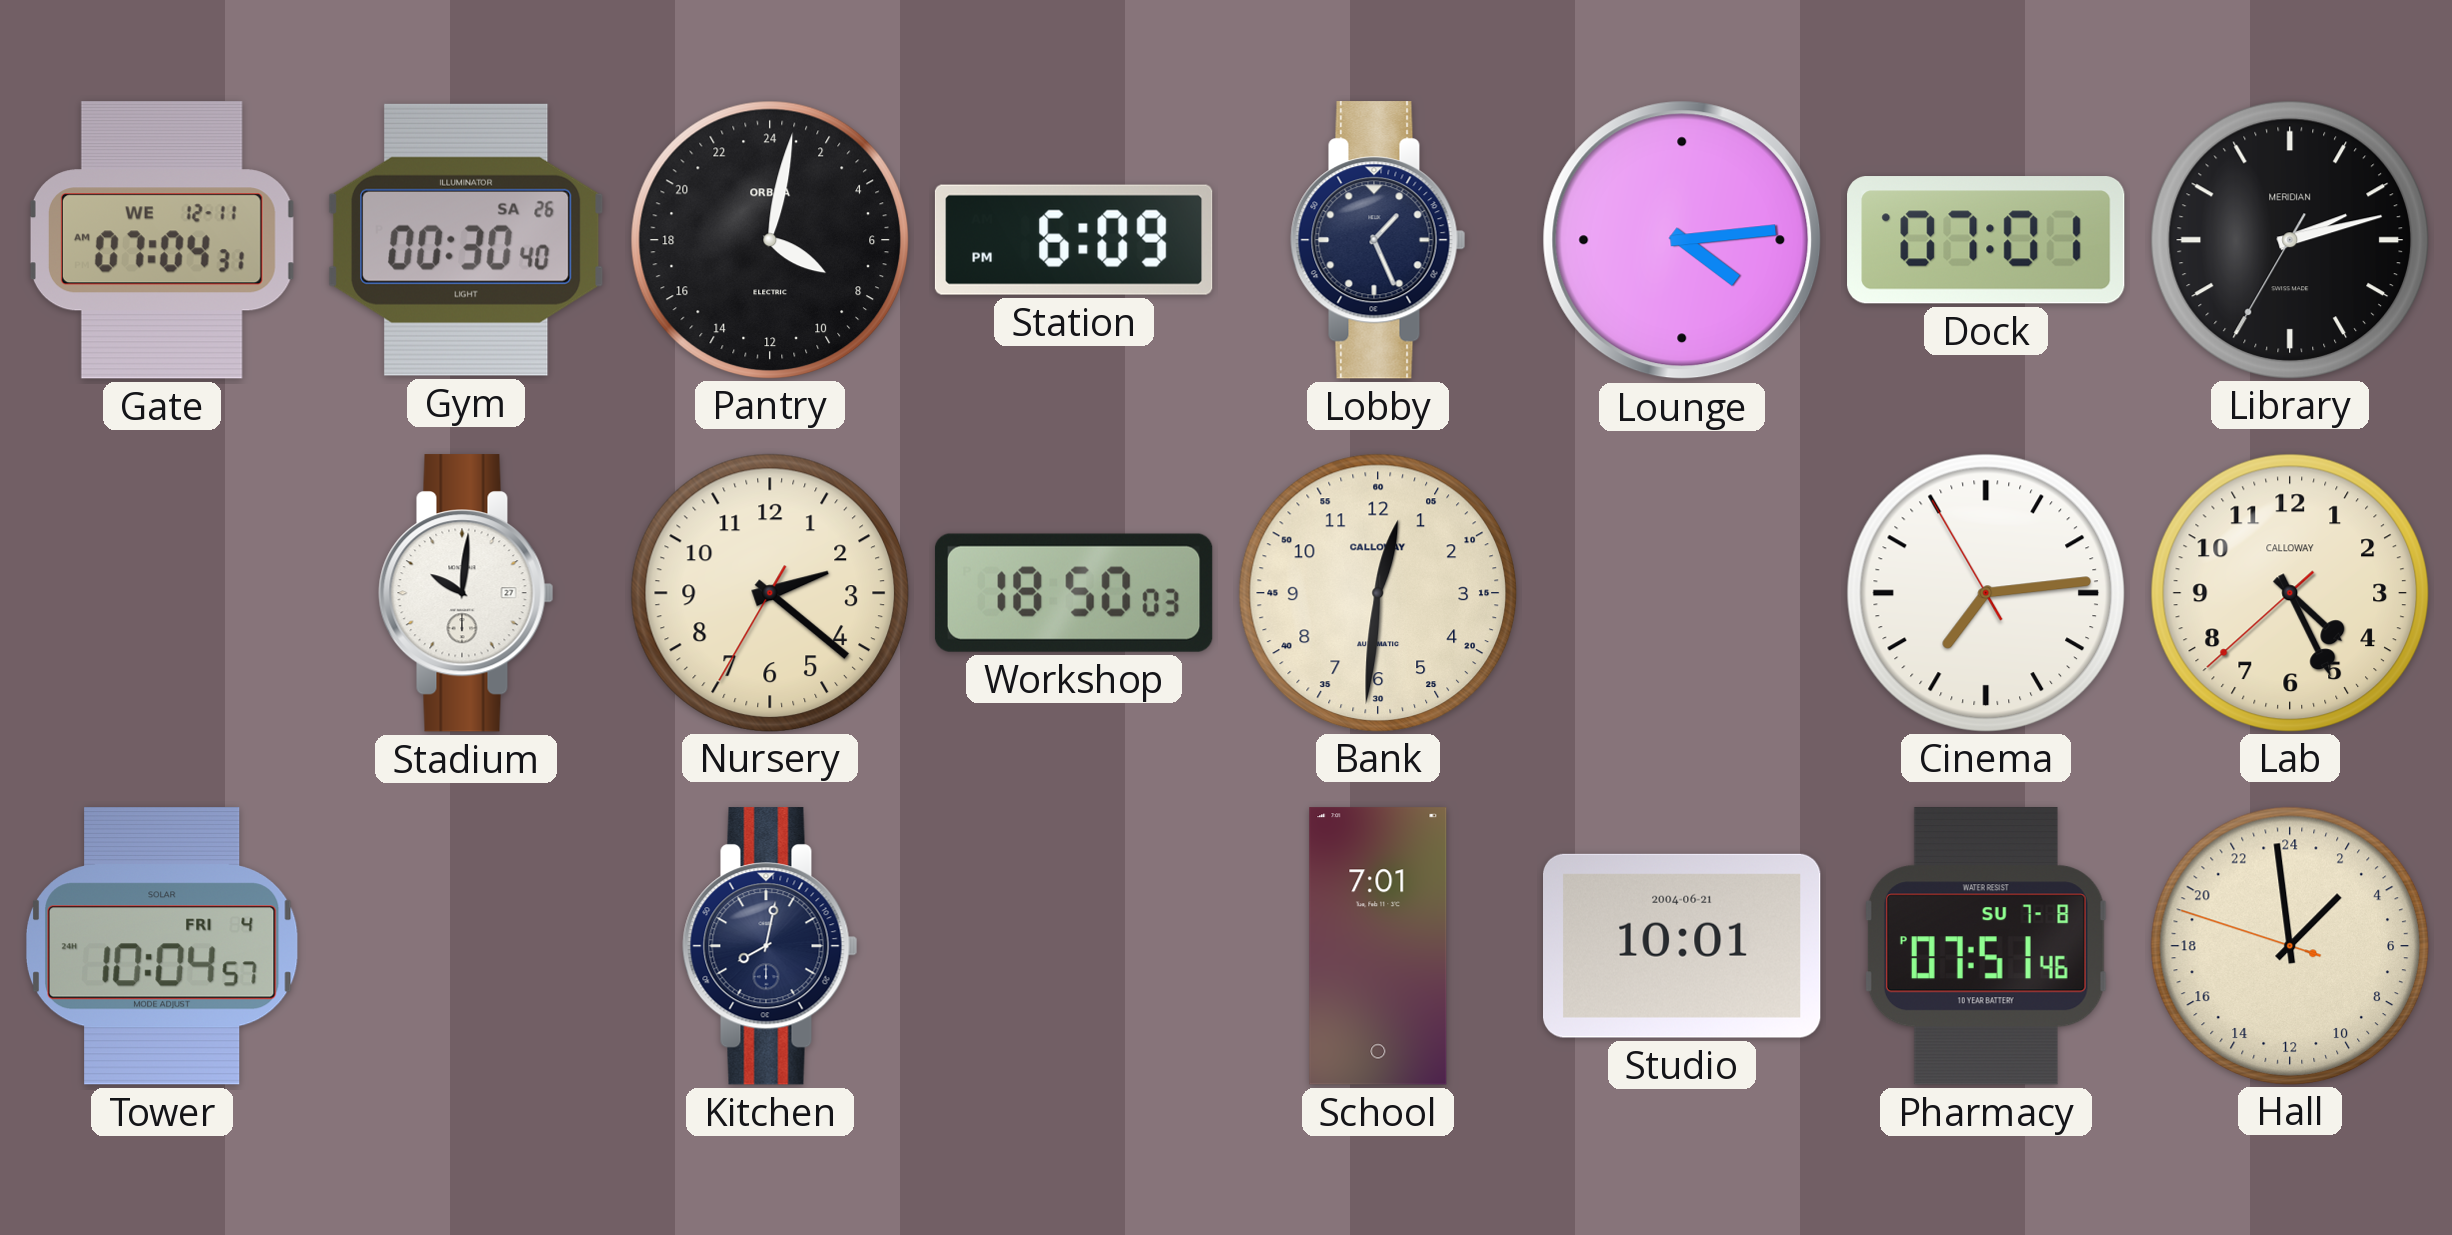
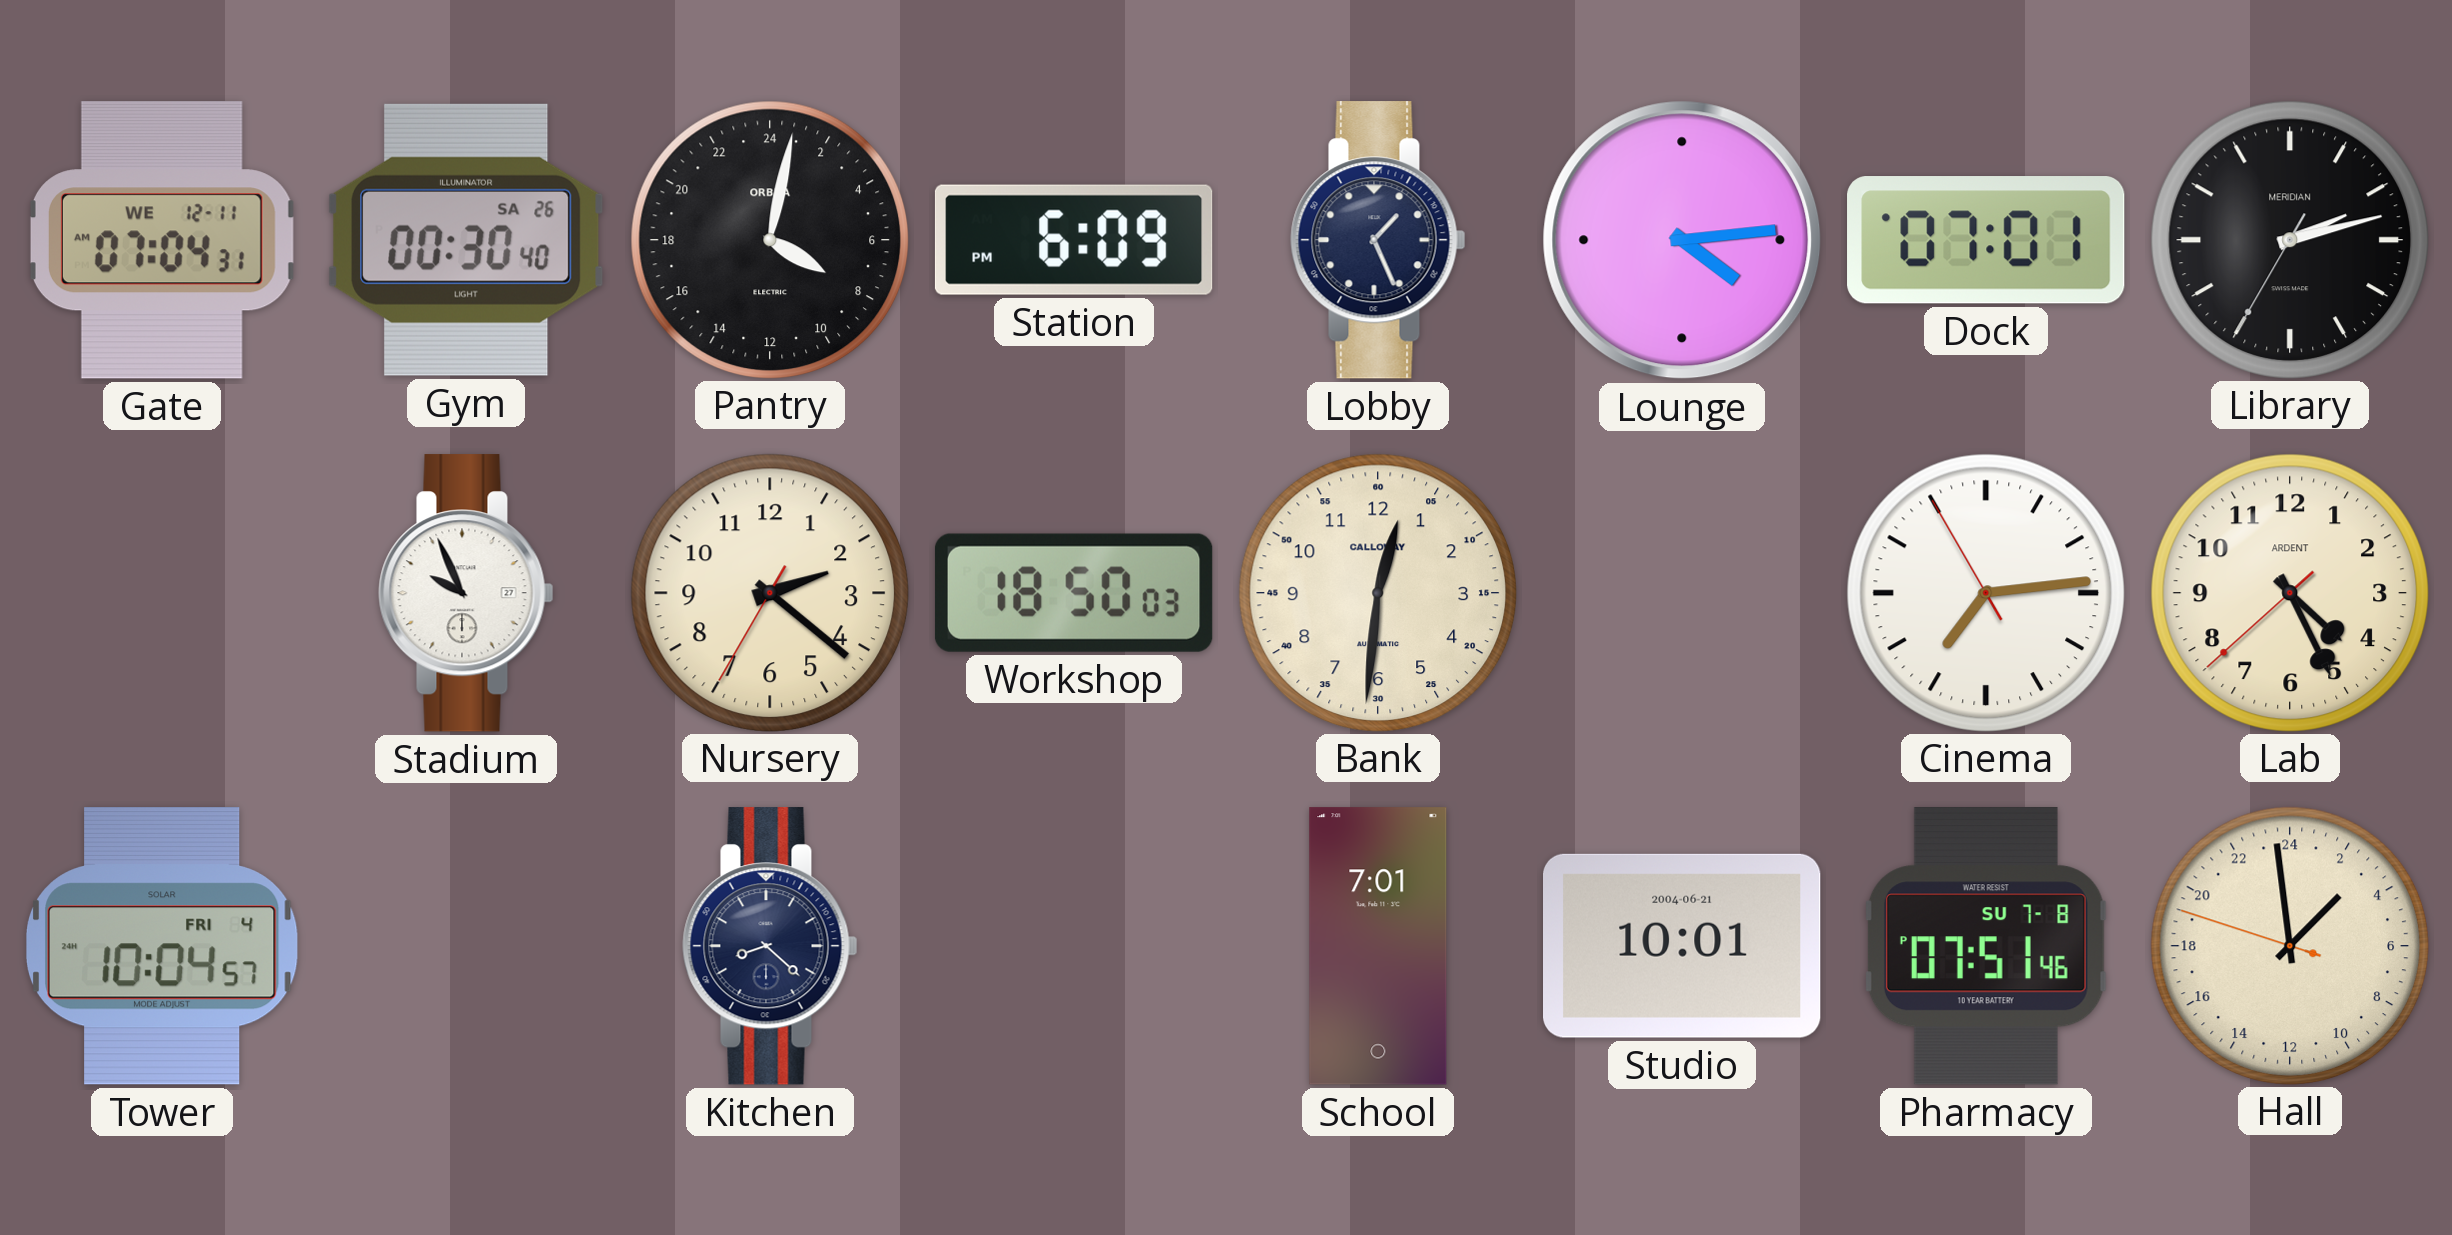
Stadium: 10:01 -> 9:56
Lab brand: CALLOWAY -> ARDENT
Kitchen: 8:02 -> 8:22
